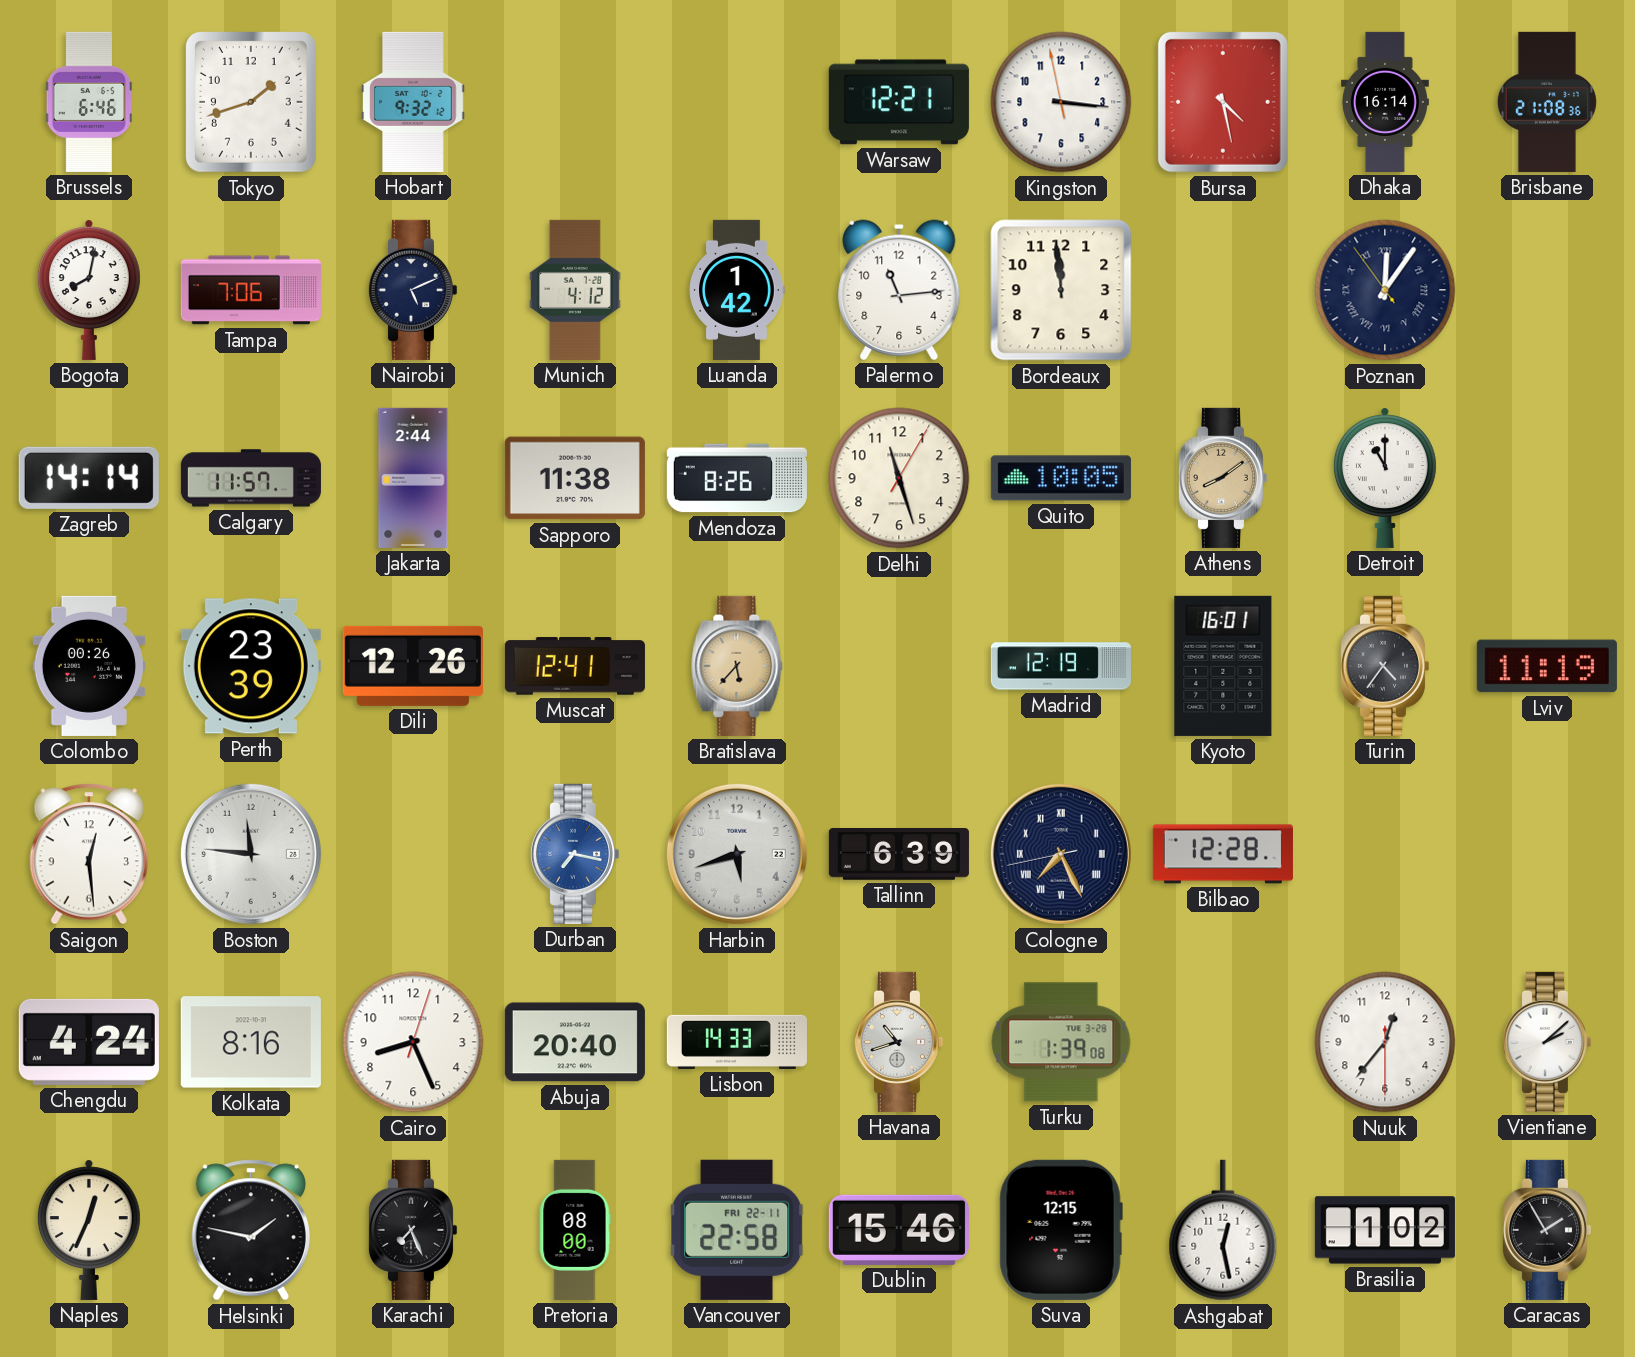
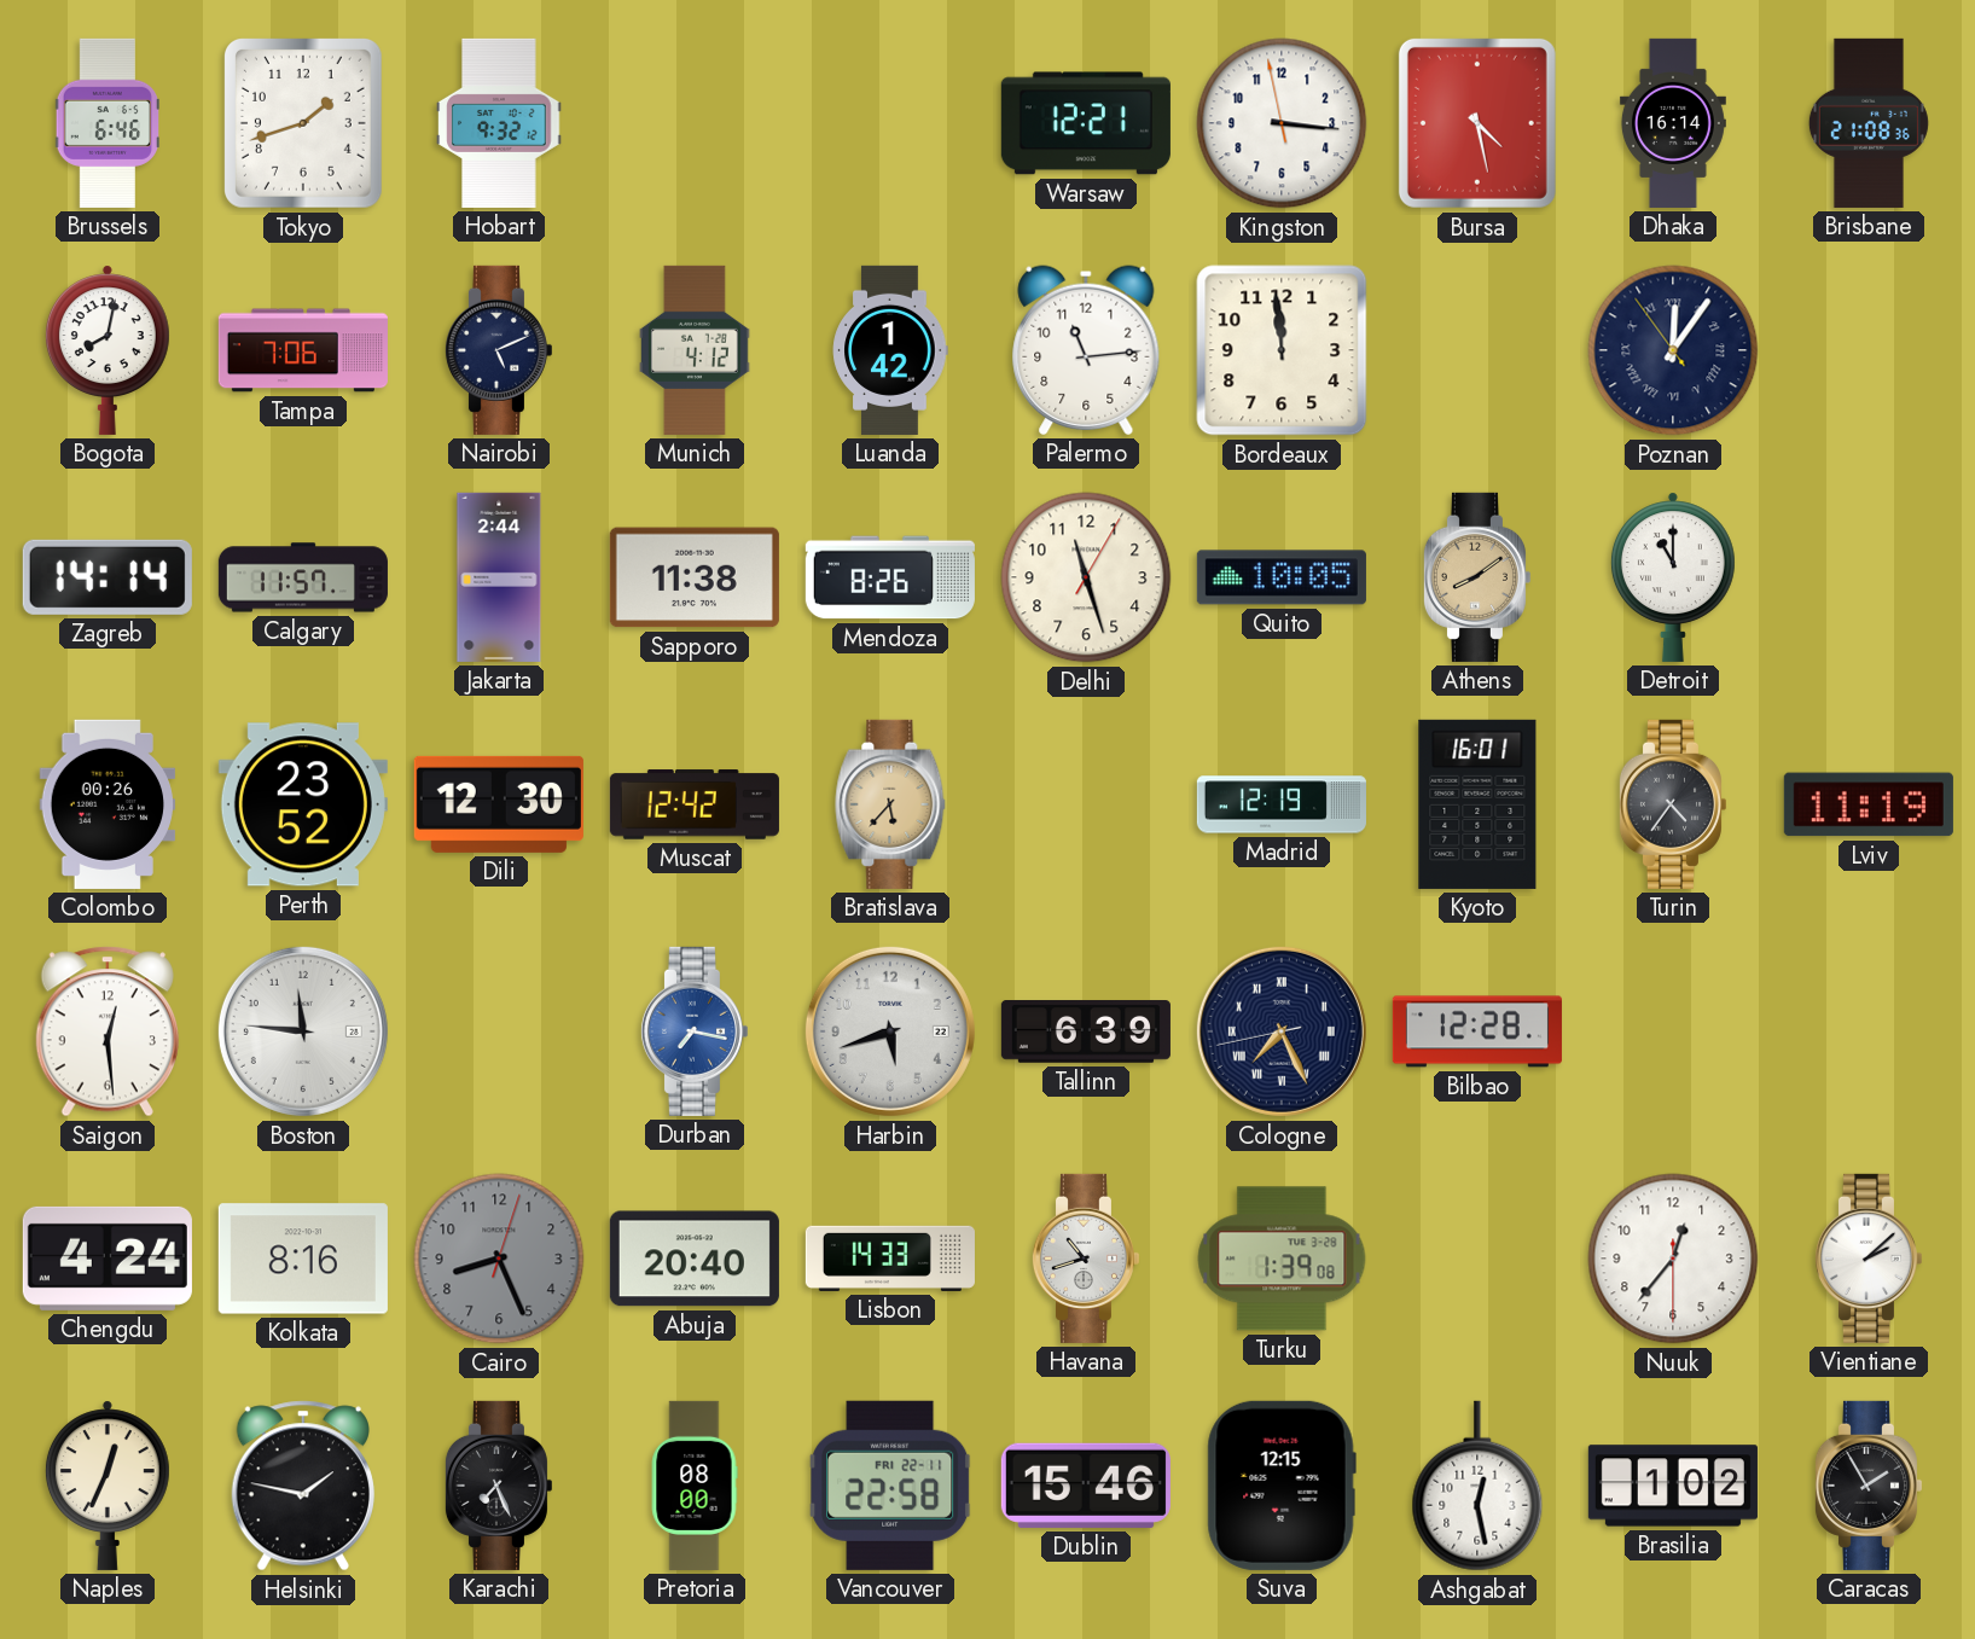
Perth: 23:39 -> 23:52
Dili: 12:26 -> 12:30
Muscat: 12:41 -> 12:42
Cairo dial: white -> grey
